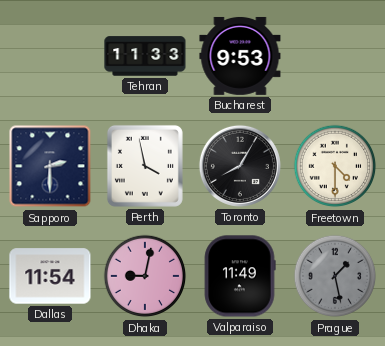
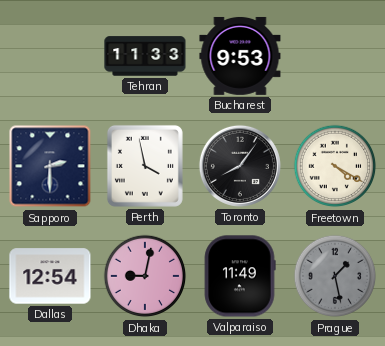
Toronto: 8:05 -> 8:06
Freetown: 4:30 -> 4:20
Dallas: 11:54 -> 12:54
